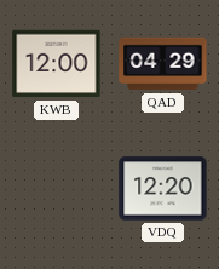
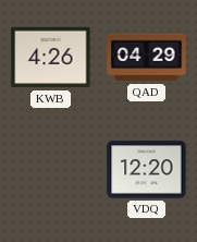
KWB: 12:00 -> 4:26
